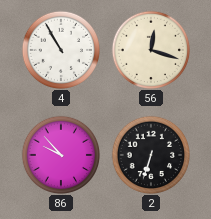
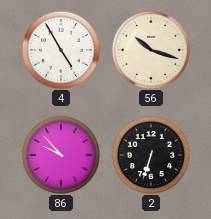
4: 10:55 -> 4:55
56: 12:18 -> 10:18
